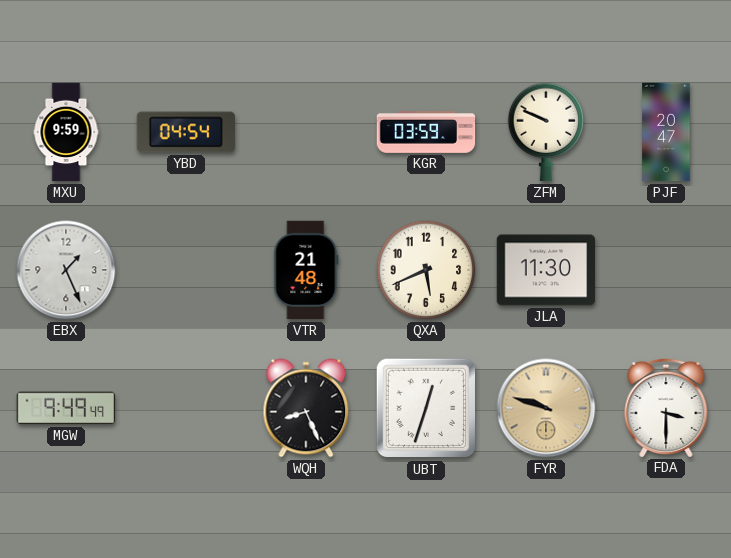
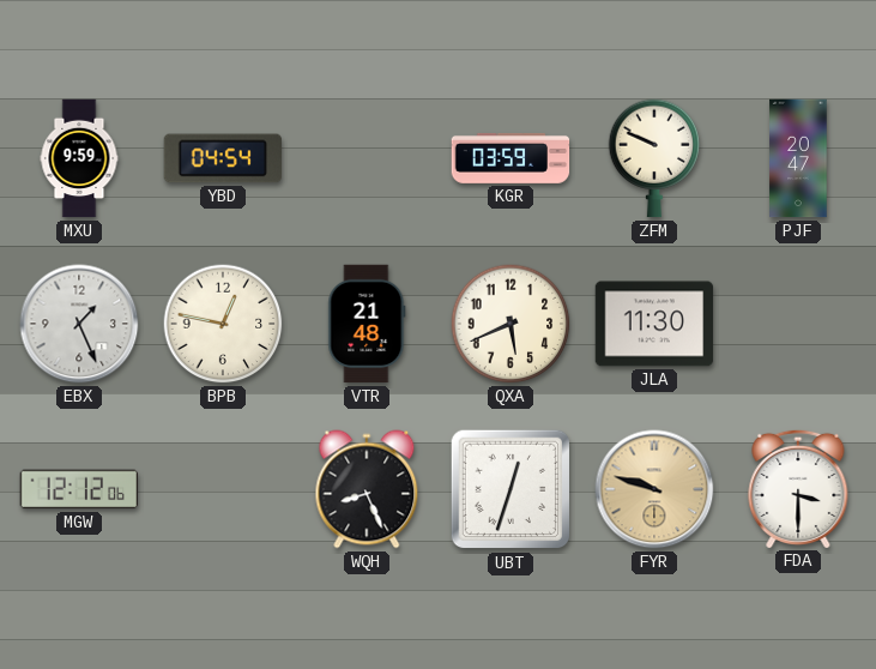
BPB: none -> 12:47
MGW: 9:49 -> 12:12
